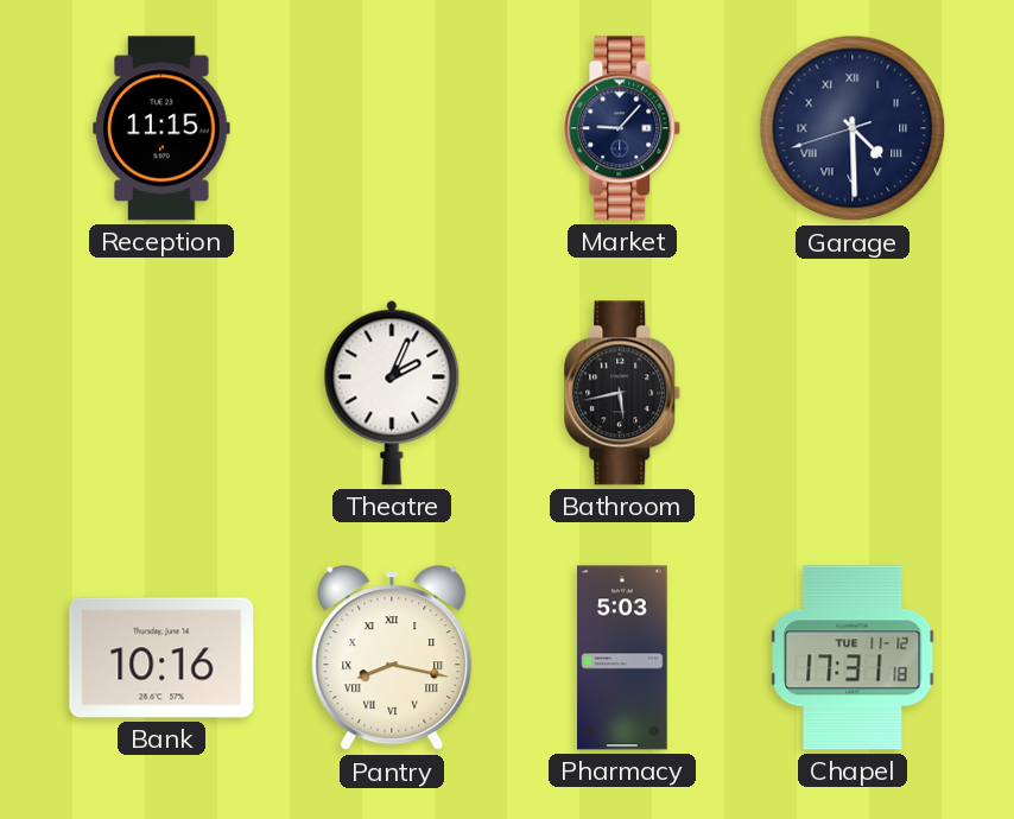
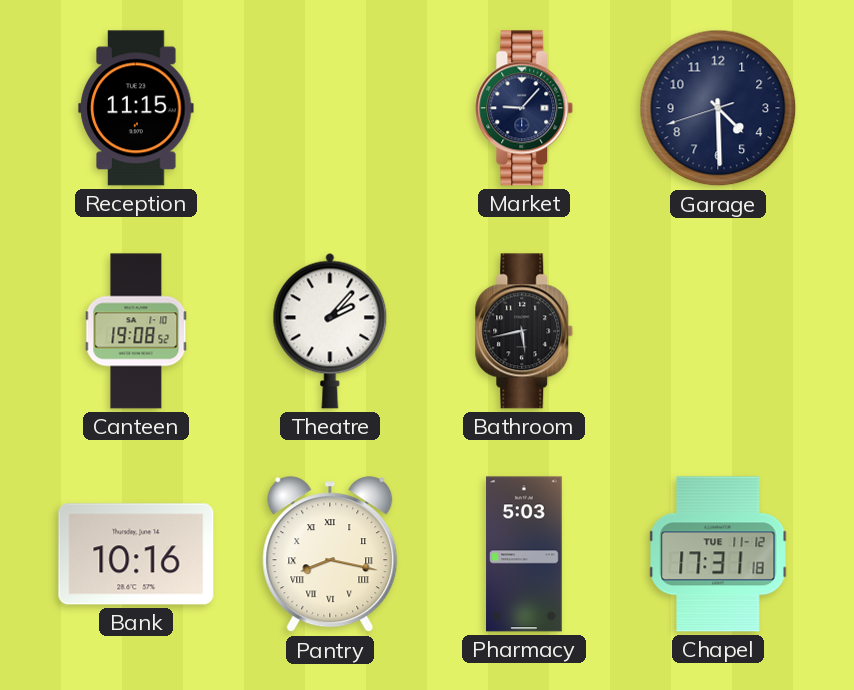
Garage numerals: Roman -> Arabic
Canteen: none -> 19:08
Theatre: 2:04 -> 2:07
